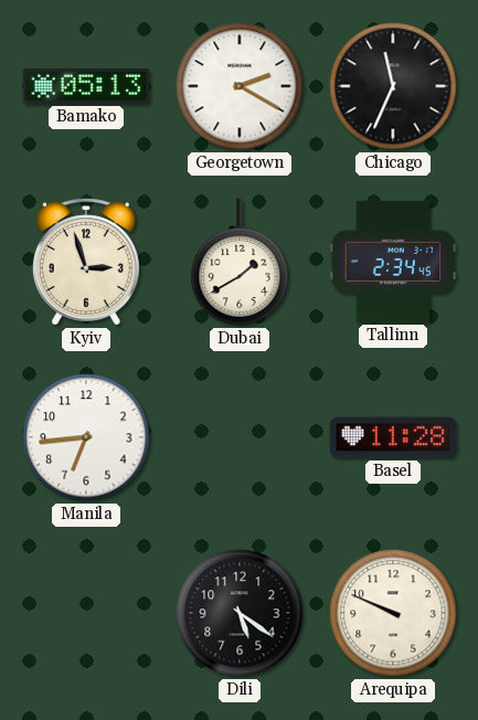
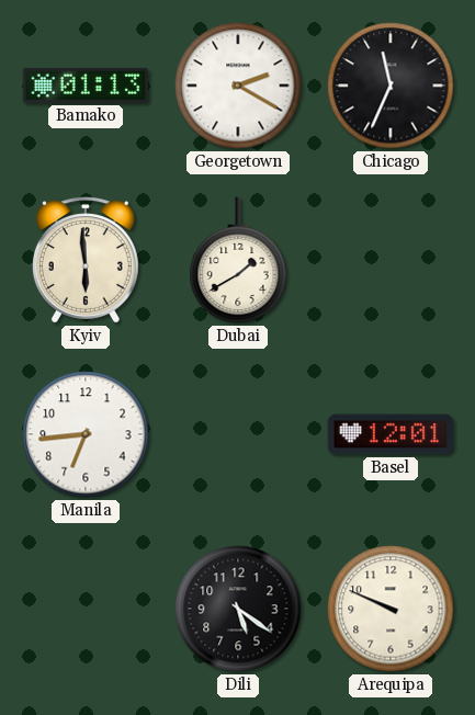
Bamako: 05:13 -> 01:13
Kyiv: 2:57 -> 5:59
Tallinn: 2:34 -> none
Basel: 11:28 -> 12:01
